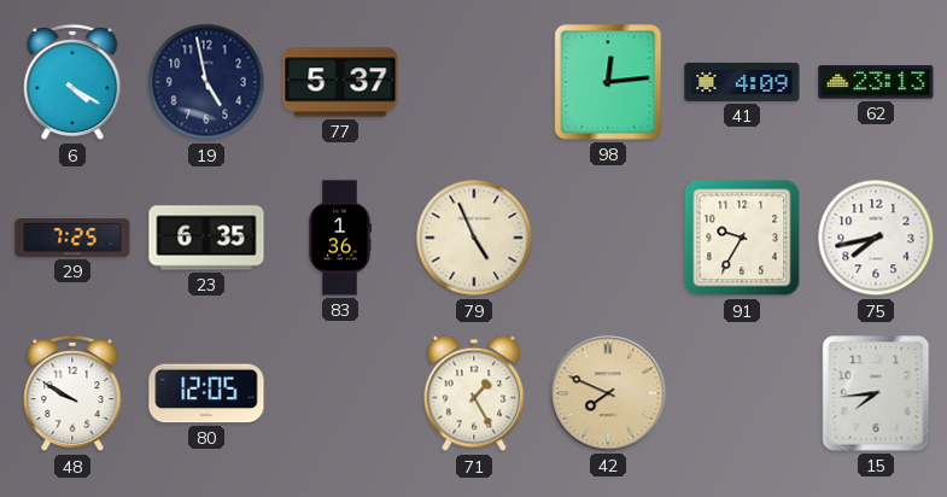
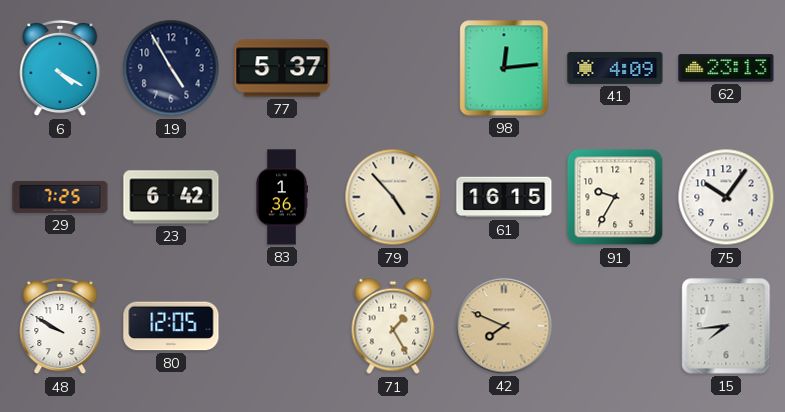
19: 4:58 -> 4:55
23: 6:35 -> 6:42
79: 4:56 -> 4:53
61: none -> 16:15
75: 7:43 -> 10:06
